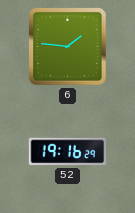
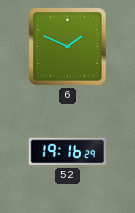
6: 1:46 -> 1:49
